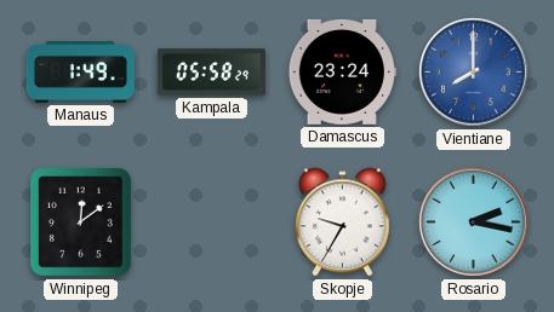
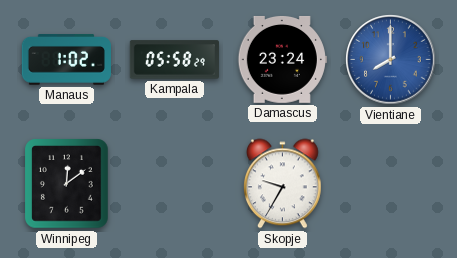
Manaus: 1:49 -> 1:02
Rosario: 2:17 -> none
